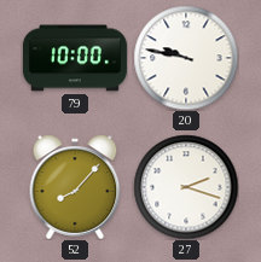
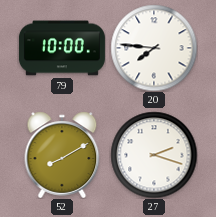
20: 9:47 -> 7:46
52: 8:07 -> 8:10
